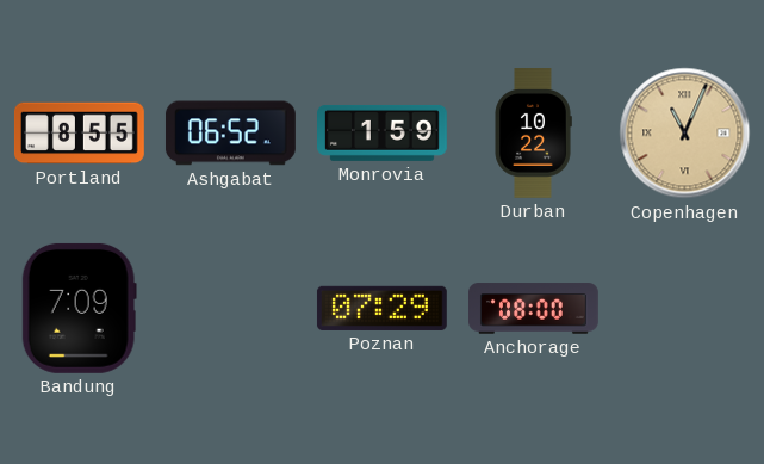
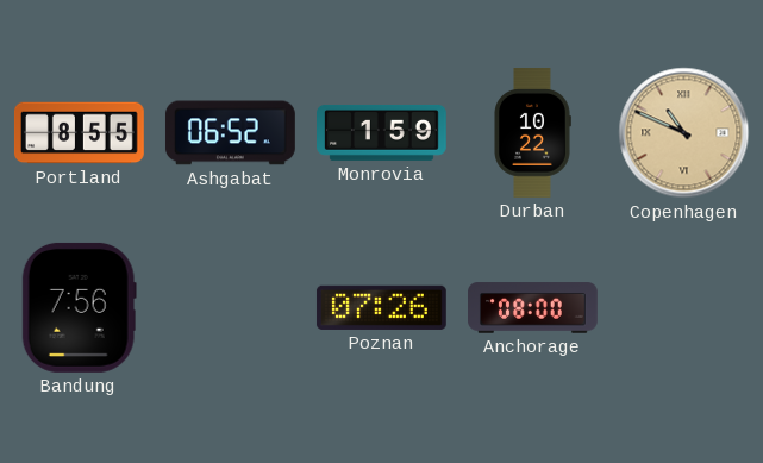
Copenhagen: 11:04 -> 10:49
Bandung: 7:09 -> 7:56
Poznan: 07:29 -> 07:26
